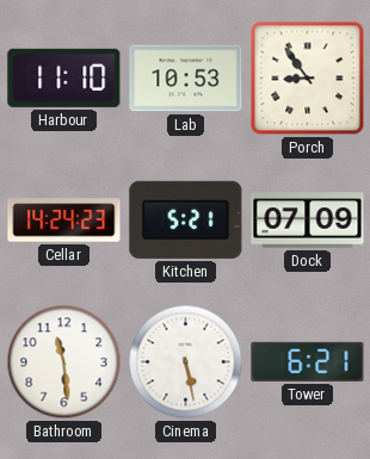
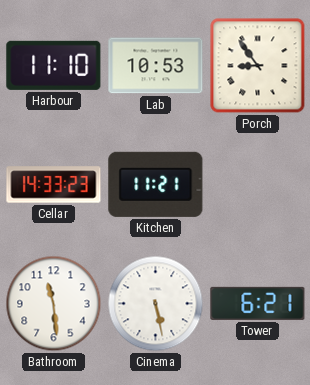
Cellar: 14:24 -> 14:33
Kitchen: 5:21 -> 11:21
Dock: 07:09 -> none
